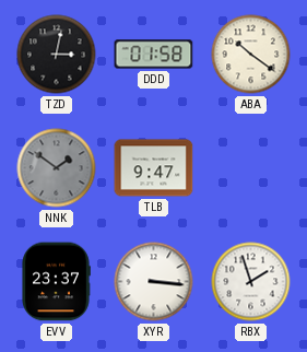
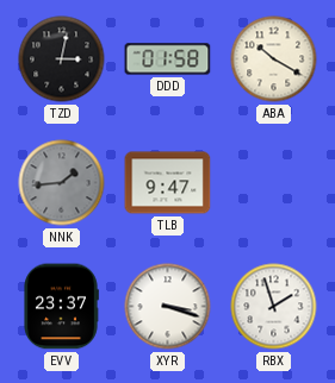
ABA: 10:21 -> 10:20
NNK: 1:51 -> 1:44
XYR: 3:16 -> 3:18
